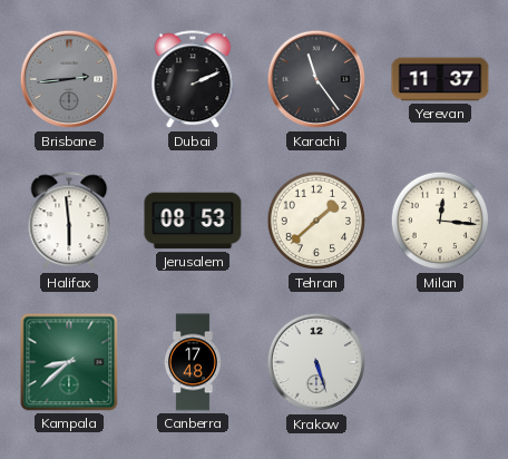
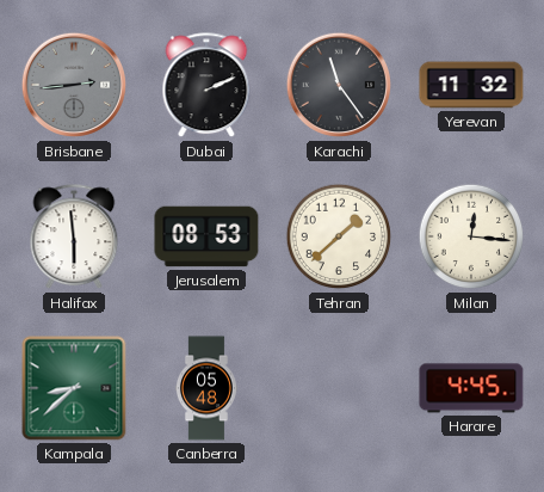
Yerevan: 11:37 -> 11:32
Canberra: 17:48 -> 05:48
Krakow: 5:27 -> none
Harare: none -> 4:45
